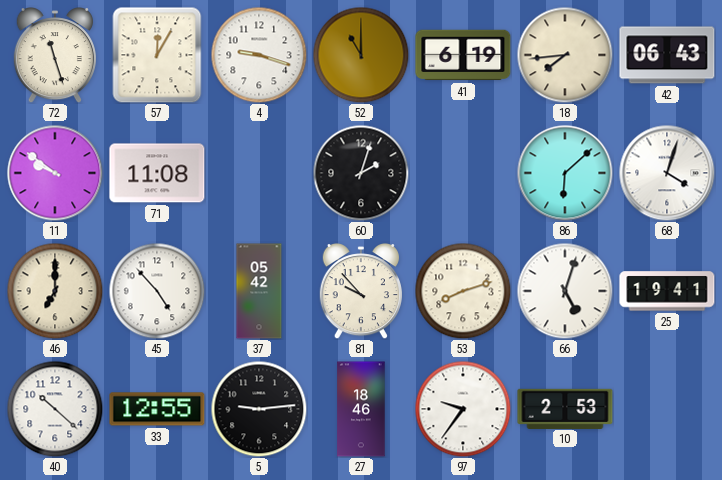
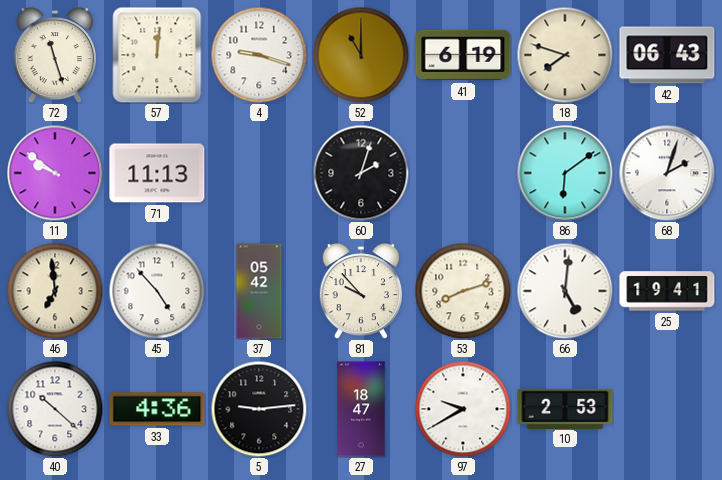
57: 12:05 -> 12:01
18: 7:44 -> 7:48
71: 11:08 -> 11:13
86: 6:08 -> 6:09
68: 4:03 -> 2:03
46: 7:00 -> 6:59
66: 5:03 -> 5:01
33: 12:55 -> 4:36
27: 18:46 -> 18:47
97: 9:36 -> 9:40
